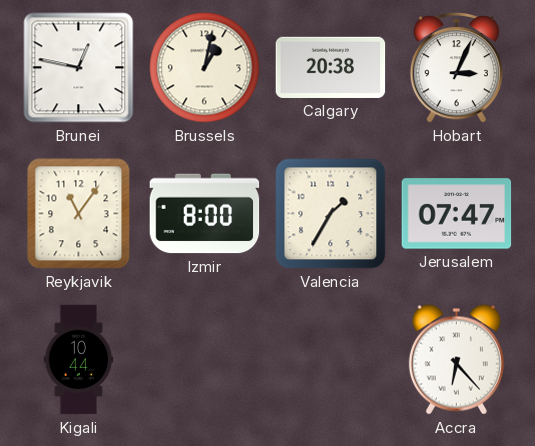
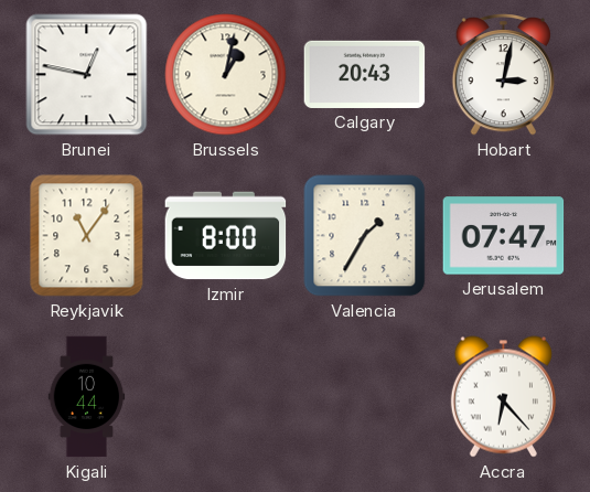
Calgary: 20:38 -> 20:43
Hobart: 3:04 -> 3:02
